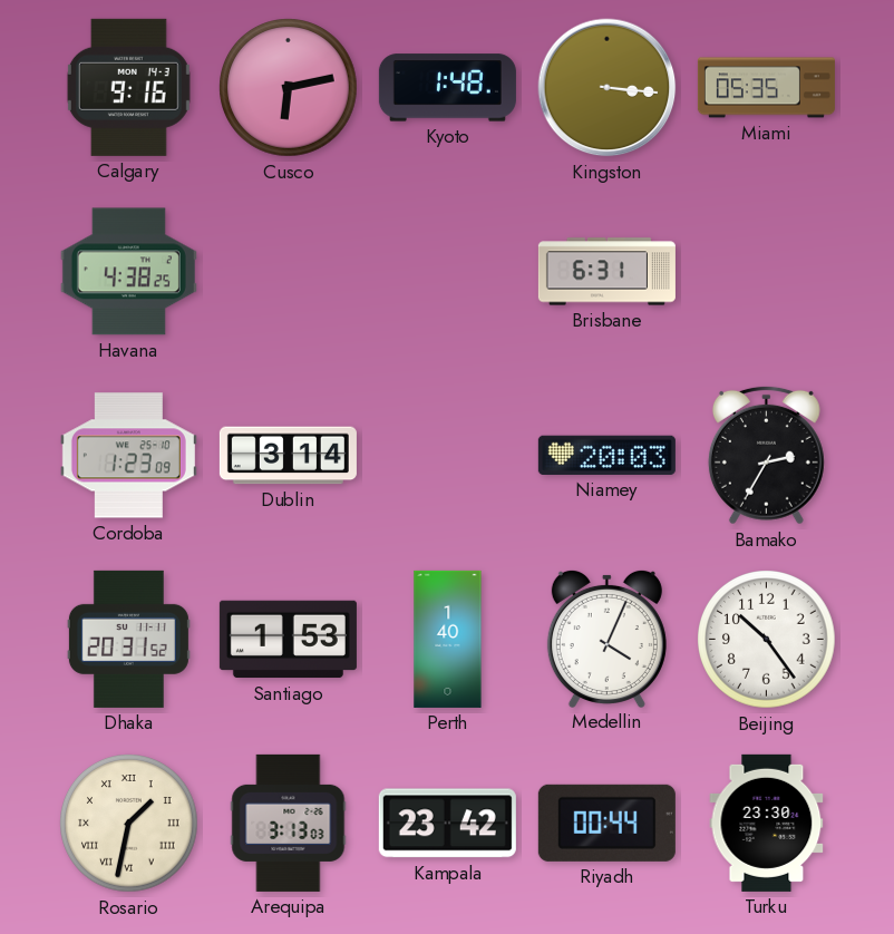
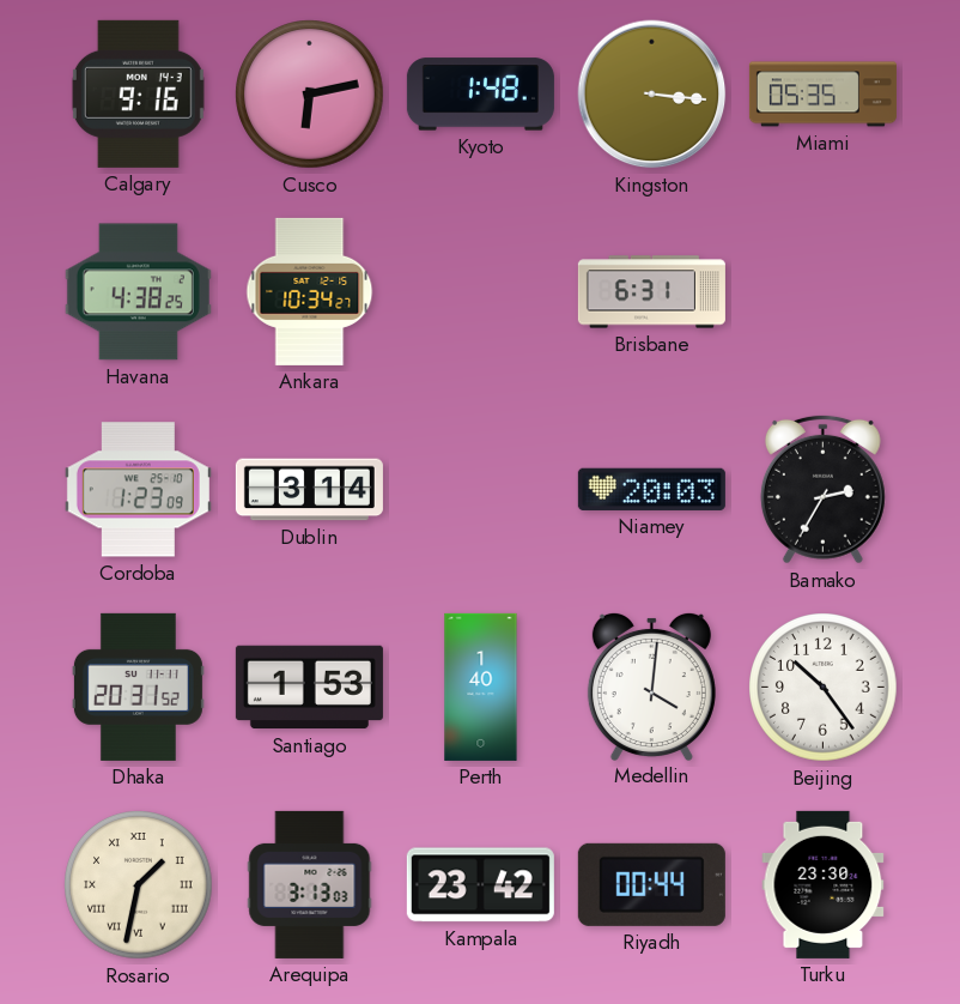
Ankara: none -> 10:34
Medellin: 4:04 -> 4:01
